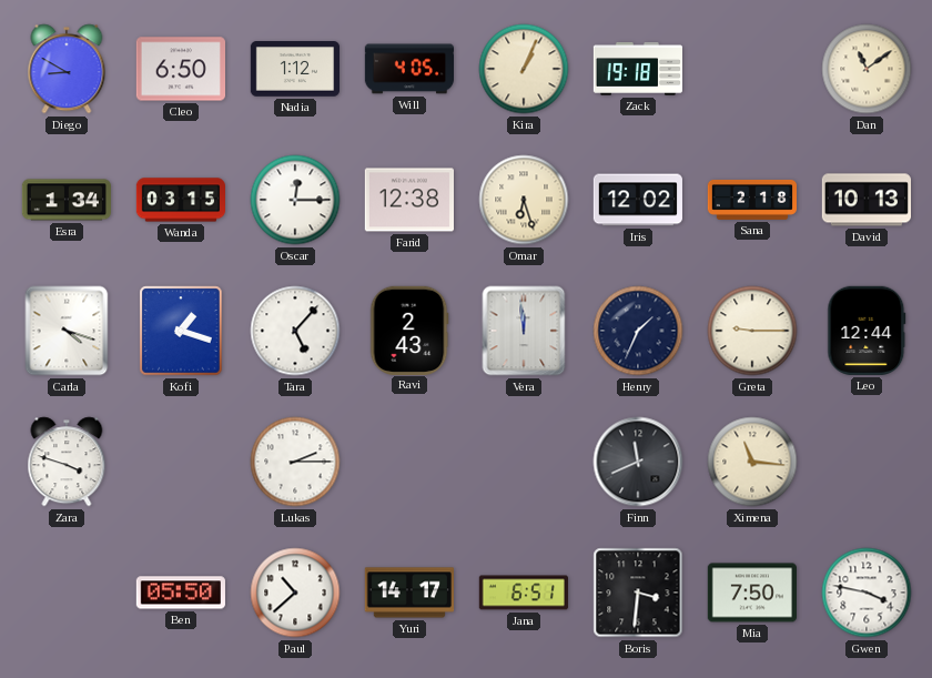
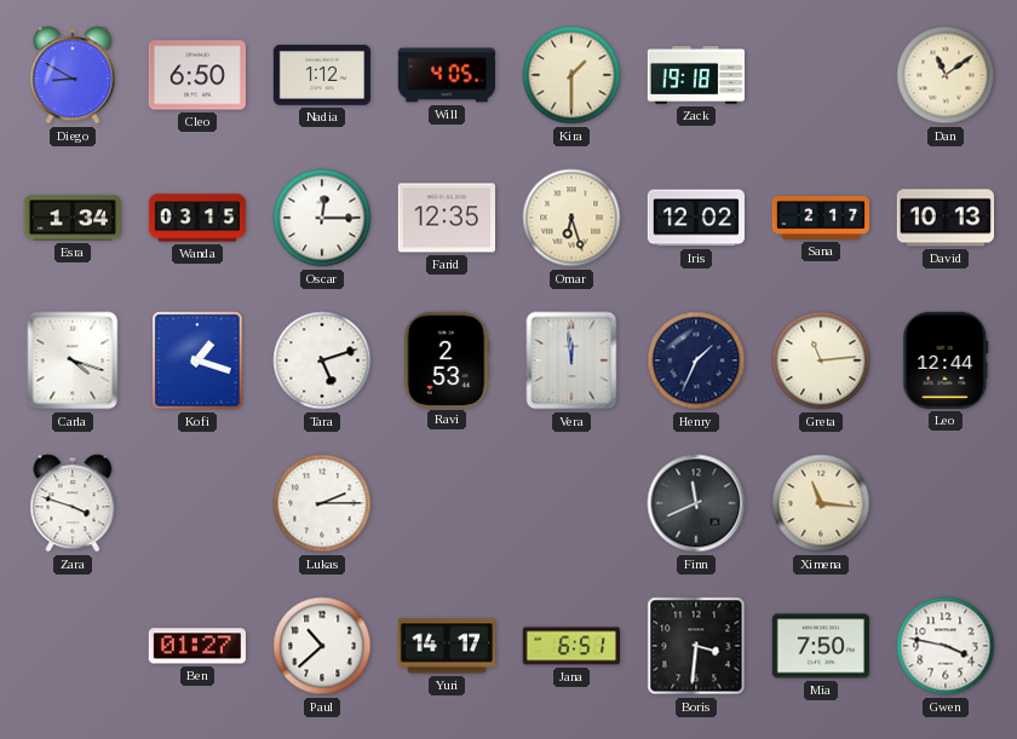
Kira: 1:04 -> 1:30
Farid: 12:38 -> 12:35
Sana: 2:18 -> 2:17
Tara: 5:07 -> 5:12
Ravi: 2:43 -> 2:53
Greta: 9:15 -> 11:14
Ben: 05:50 -> 01:27
